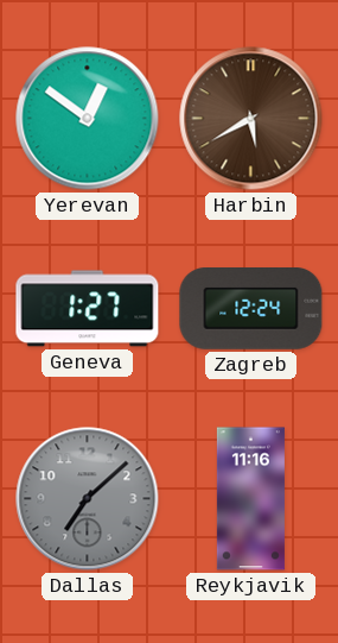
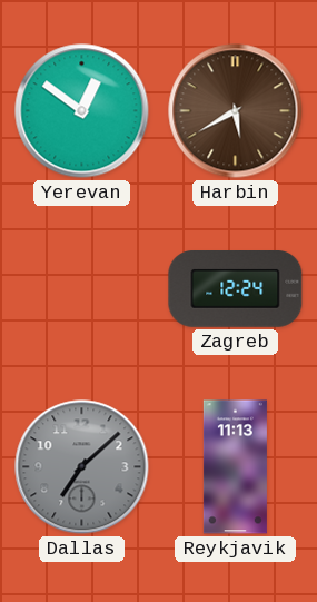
Geneva: 1:27 -> none
Reykjavik: 11:16 -> 11:13
